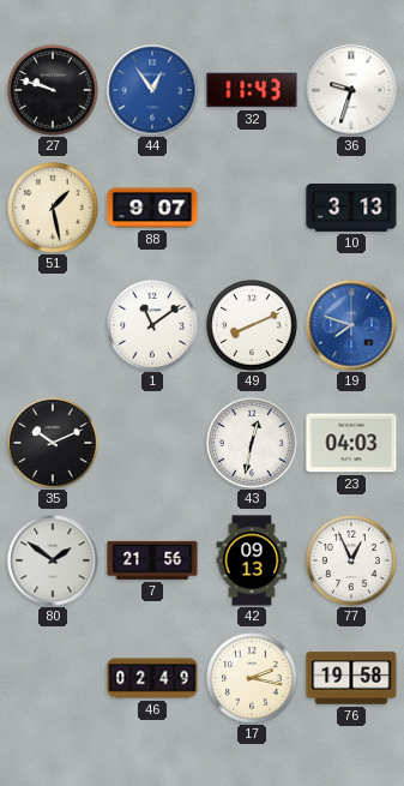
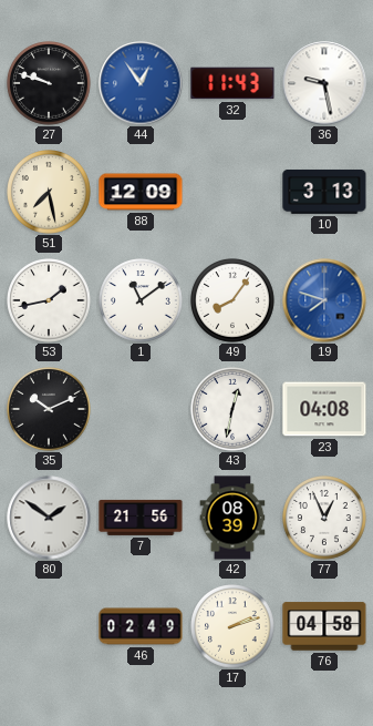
36: 9:33 -> 9:28
51: 1:28 -> 7:28
88: 9:07 -> 12:09
53: none -> 1:43
49: 8:11 -> 8:06
23: 04:03 -> 04:08
42: 09:13 -> 08:39
17: 2:17 -> 2:12
76: 19:58 -> 04:58
